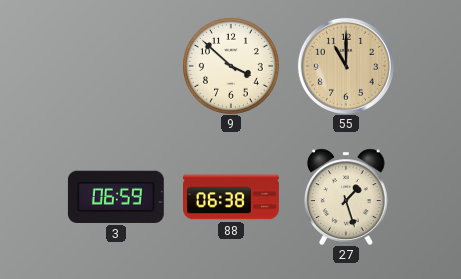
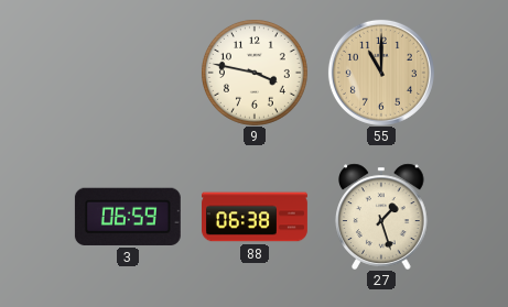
9: 3:52 -> 3:47
